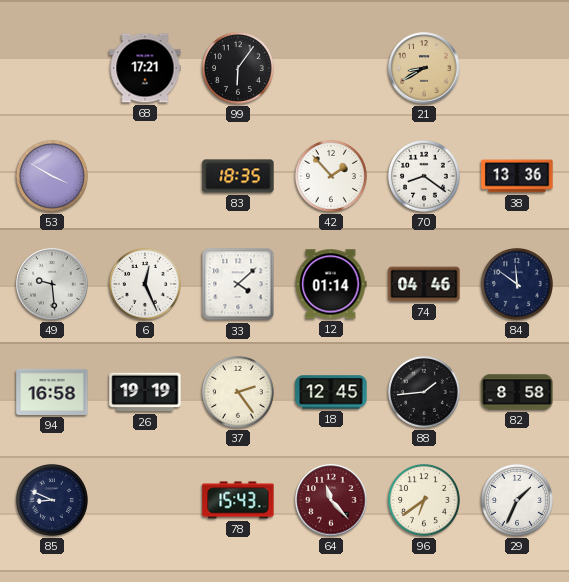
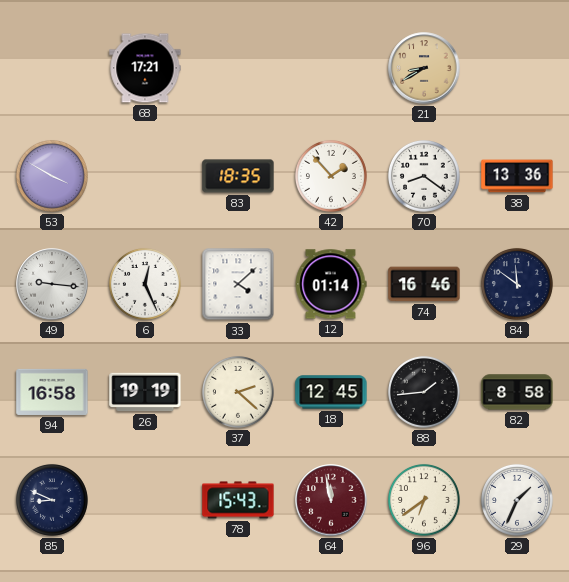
99: 6:06 -> none
49: 9:29 -> 9:16
74: 04:46 -> 16:46
37: 2:24 -> 2:22
64: 11:23 -> 11:58
